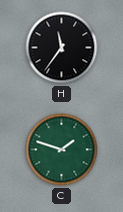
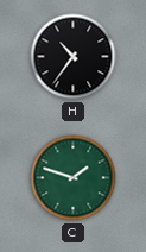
H: 11:36 -> 10:36
